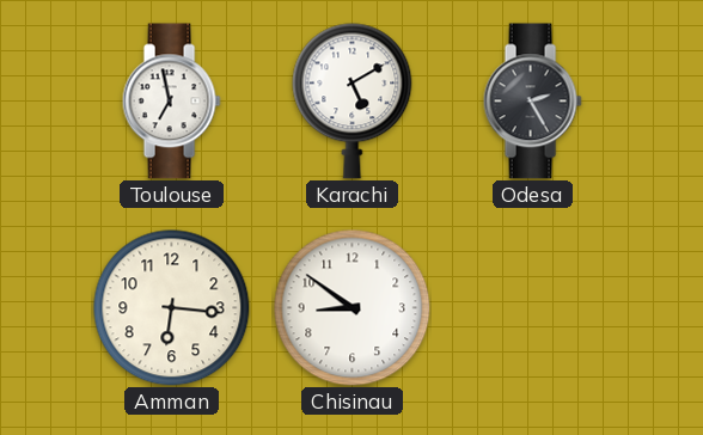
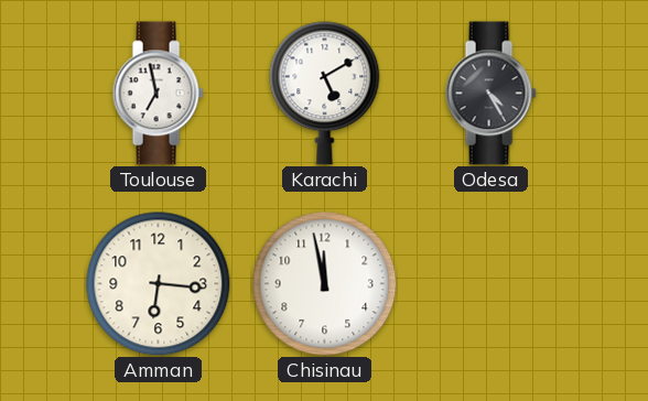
Odesa: 2:25 -> 4:25
Chisinau: 8:51 -> 11:58
